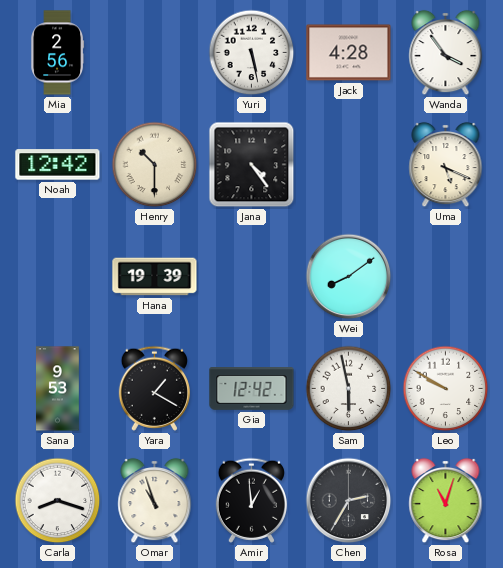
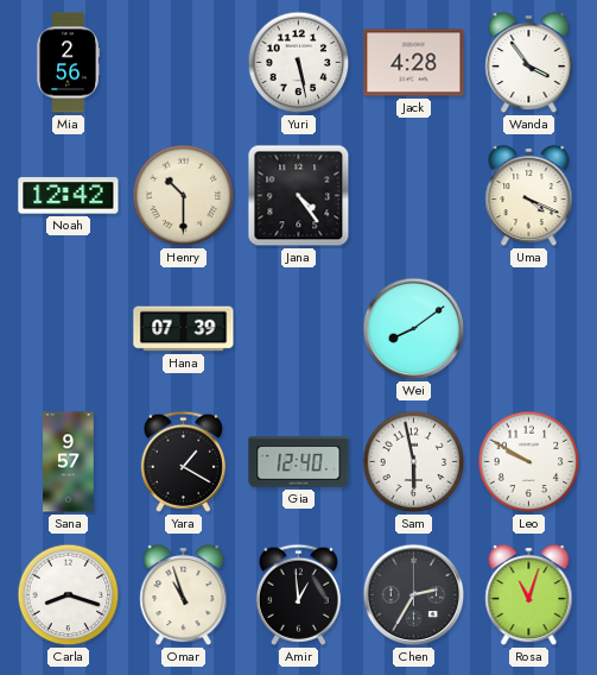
Uma: 5:19 -> 4:19
Hana: 19:39 -> 07:39
Sana: 9:53 -> 9:57
Gia: 12:42 -> 12:40
